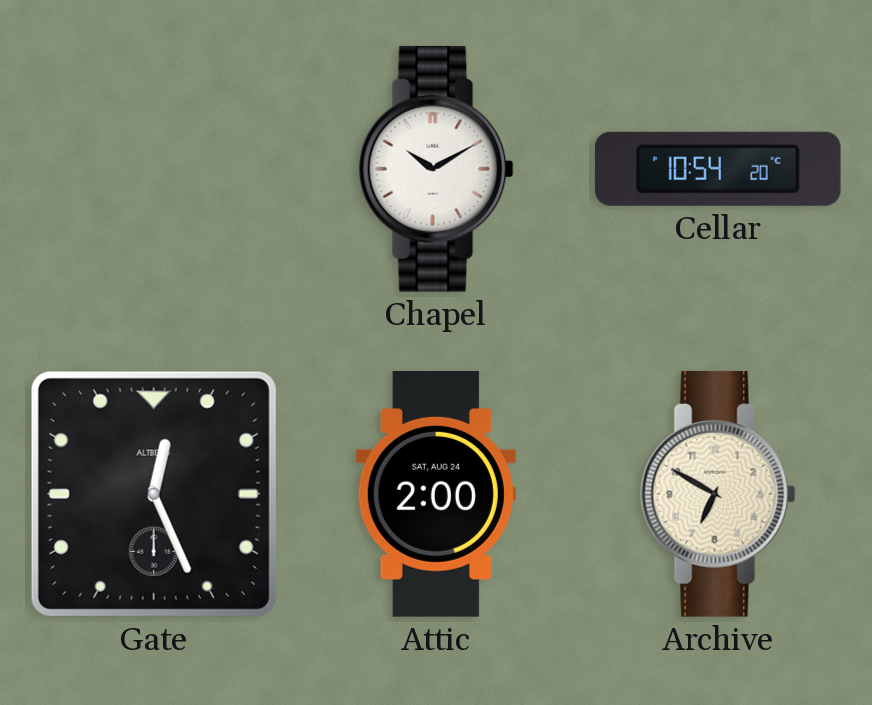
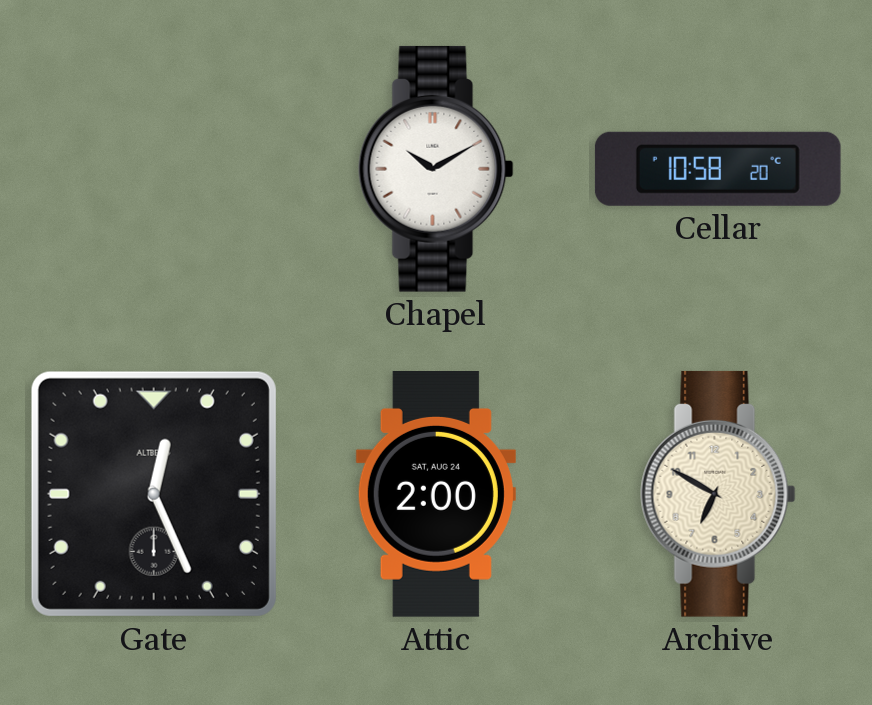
Cellar: 10:54 -> 10:58
